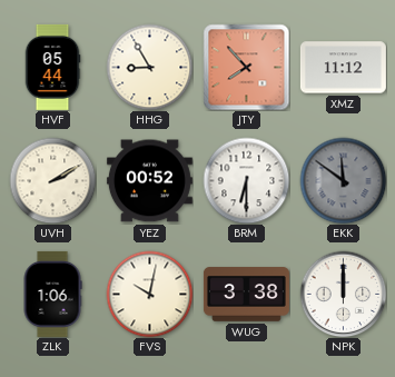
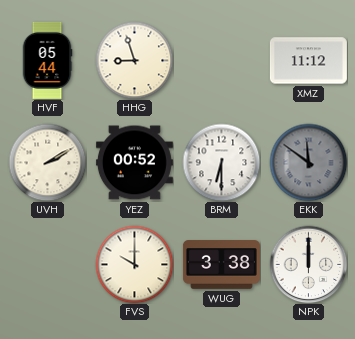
HHG: 8:55 -> 8:57
JTY: 7:53 -> none
ZLK: 1:06 -> none
FVS: 10:02 -> 10:00
